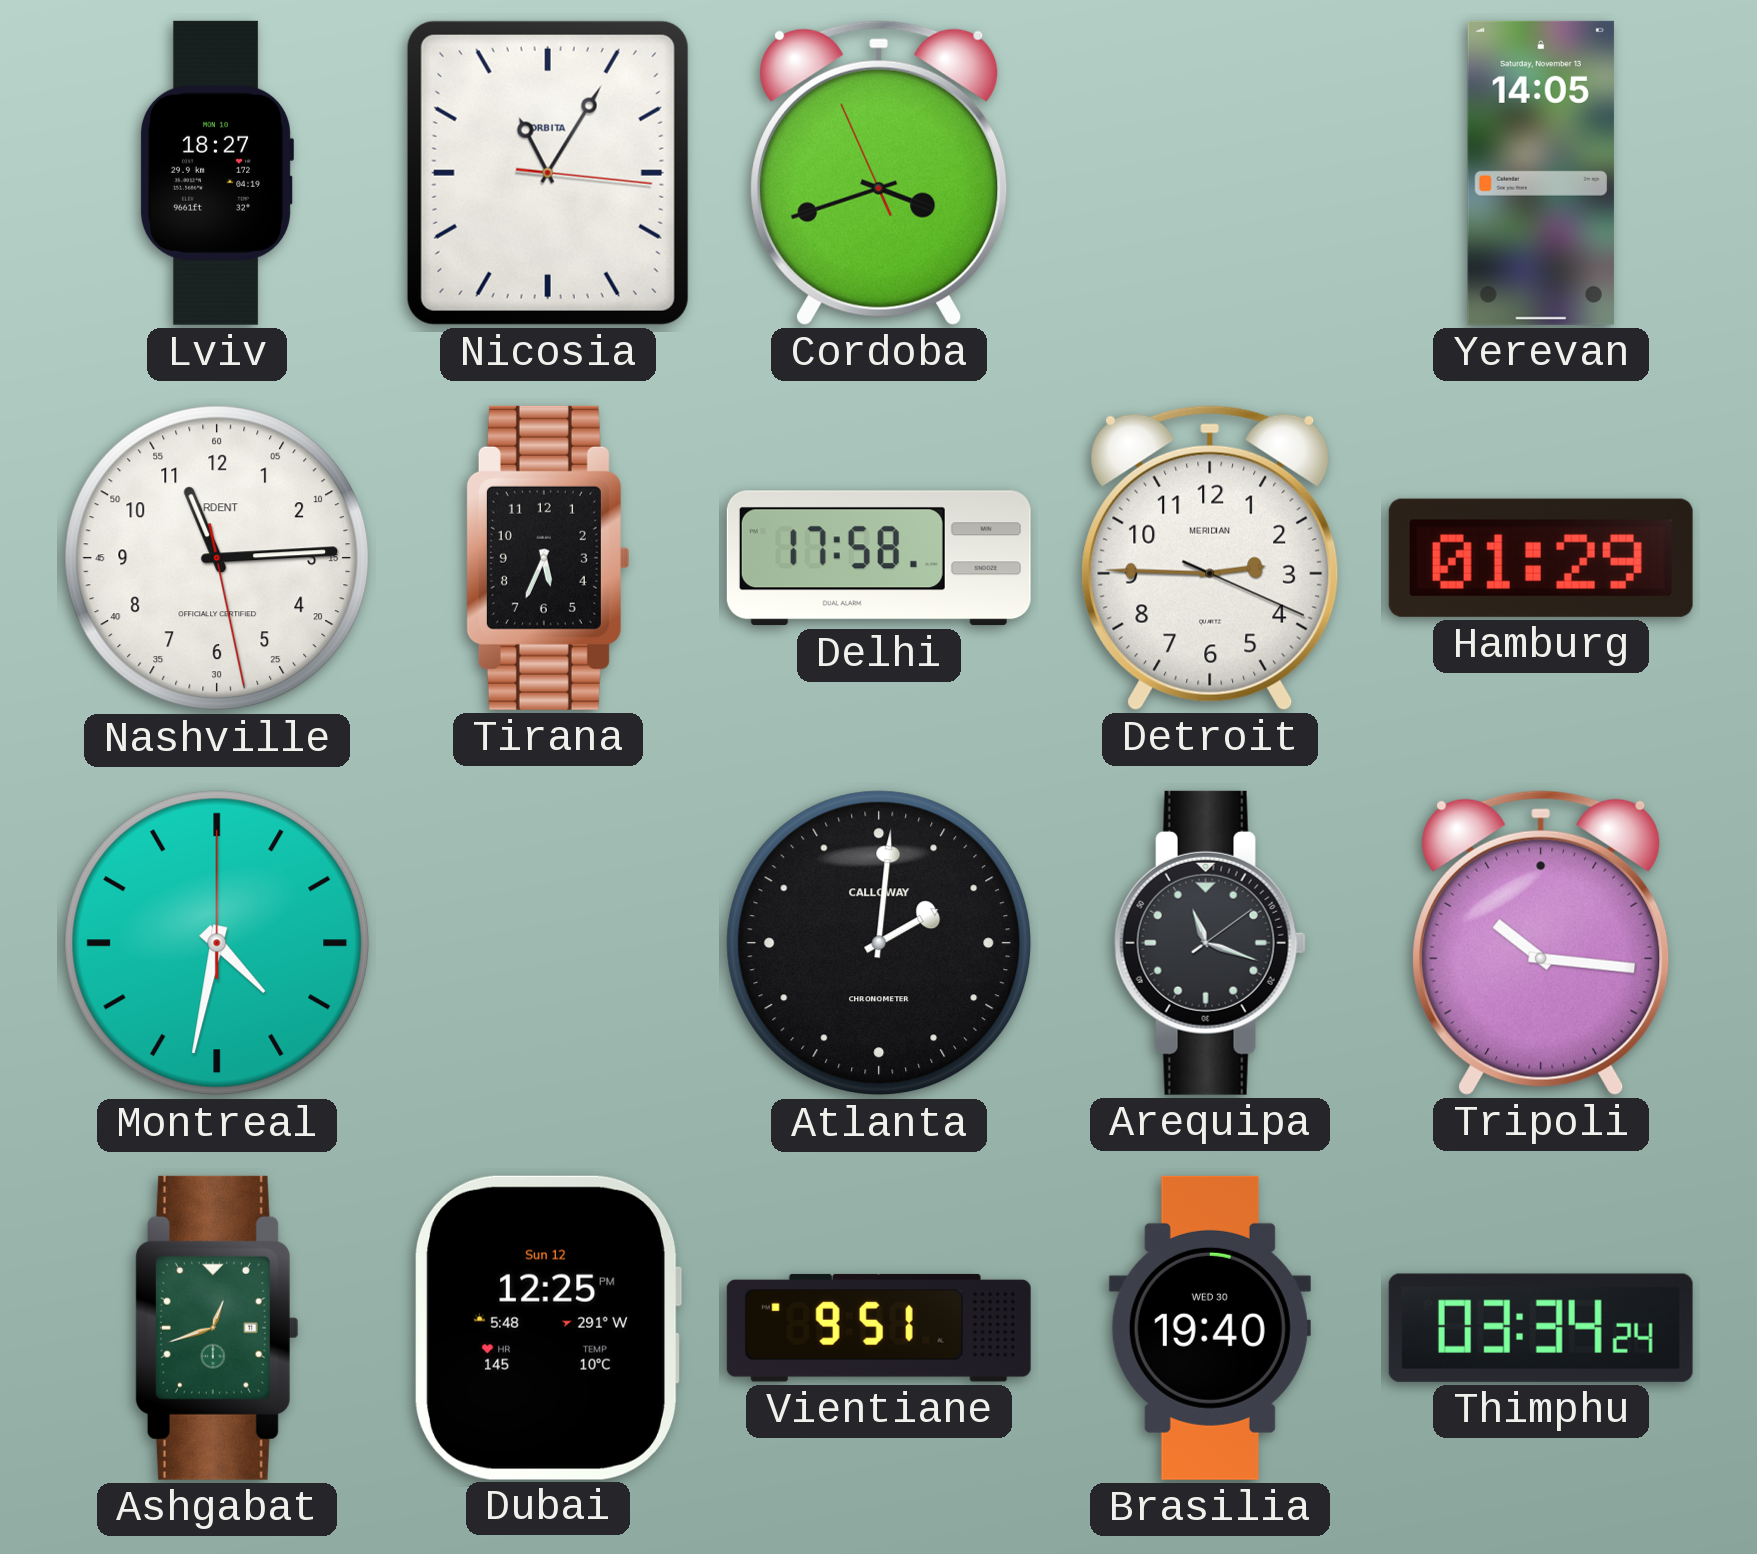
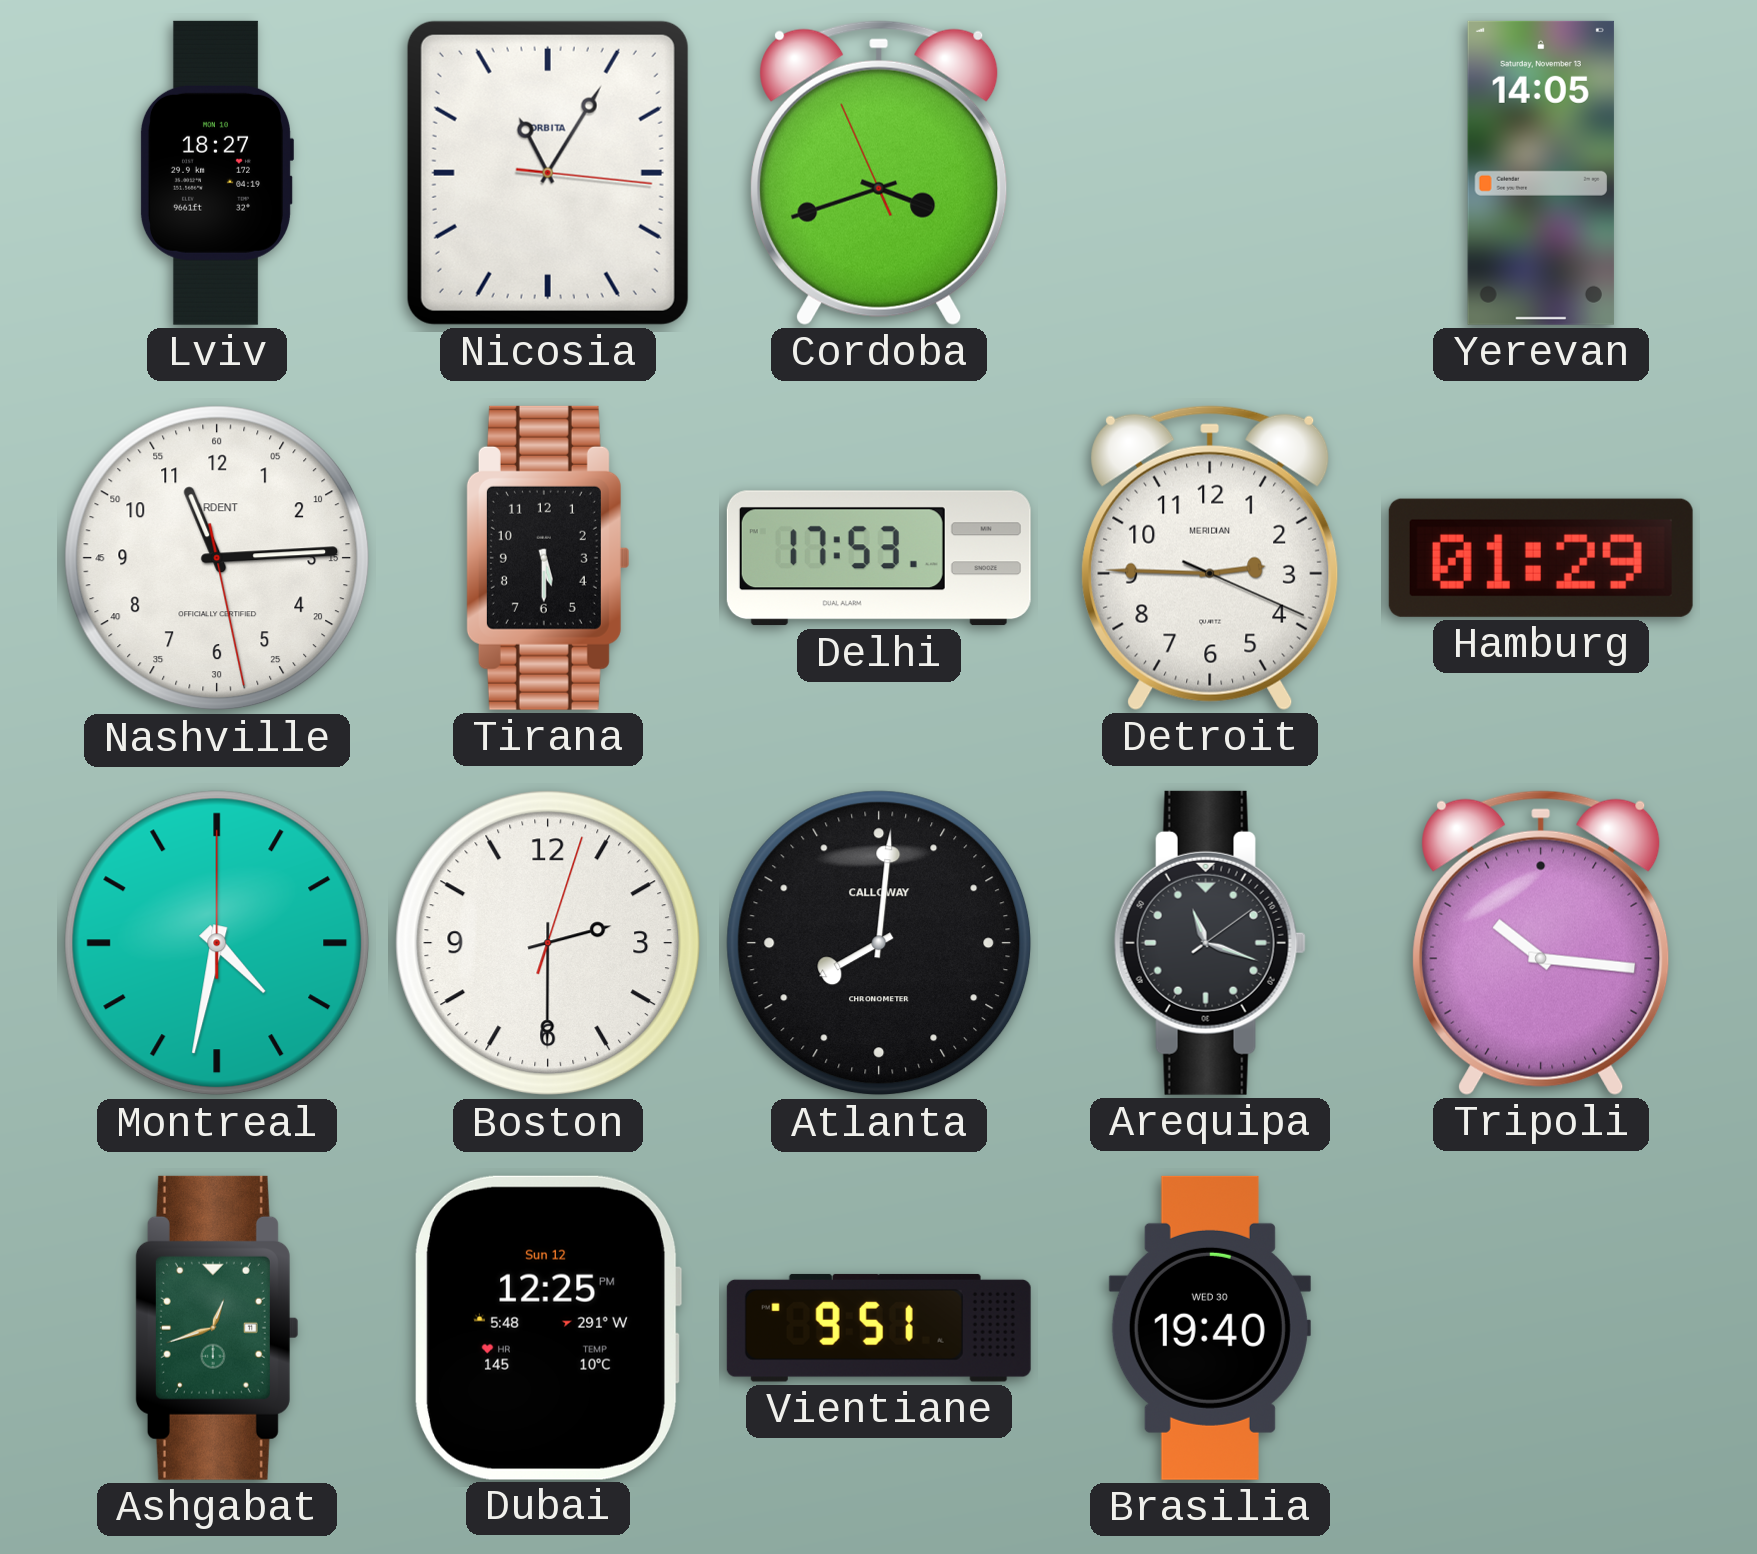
Tirana: 5:34 -> 5:30
Delhi: 17:58 -> 17:53
Boston: none -> 2:30
Atlanta: 2:01 -> 8:01
Thimphu: 03:34 -> none
